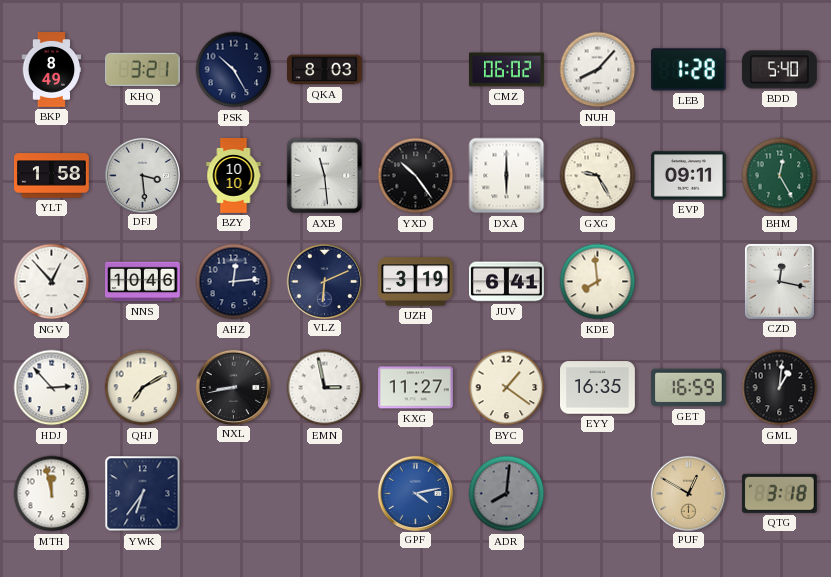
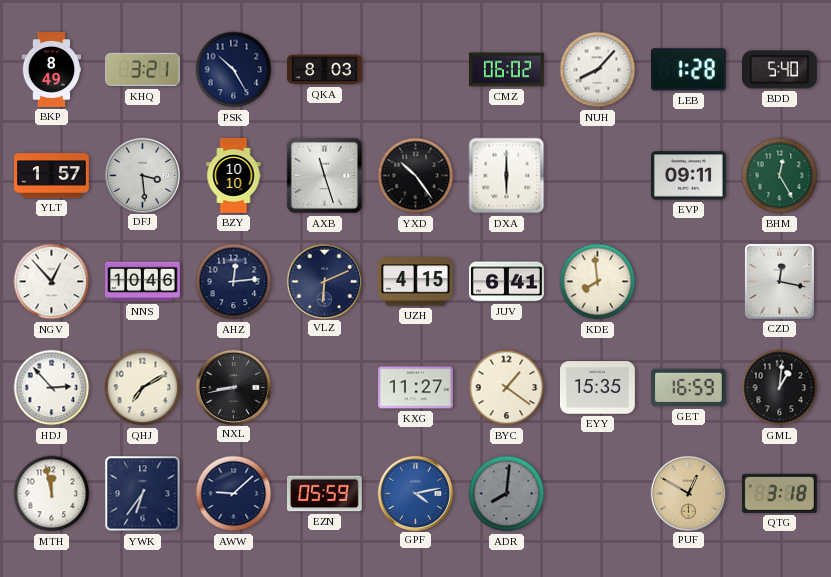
YLT: 1:58 -> 1:57
AXB: 11:29 -> 11:27
GXG: 9:25 -> none
UZH: 3:19 -> 4:15
EMN: 2:58 -> none
EYY: 16:35 -> 15:35
AWW: none -> 9:08
EZN: none -> 05:59
